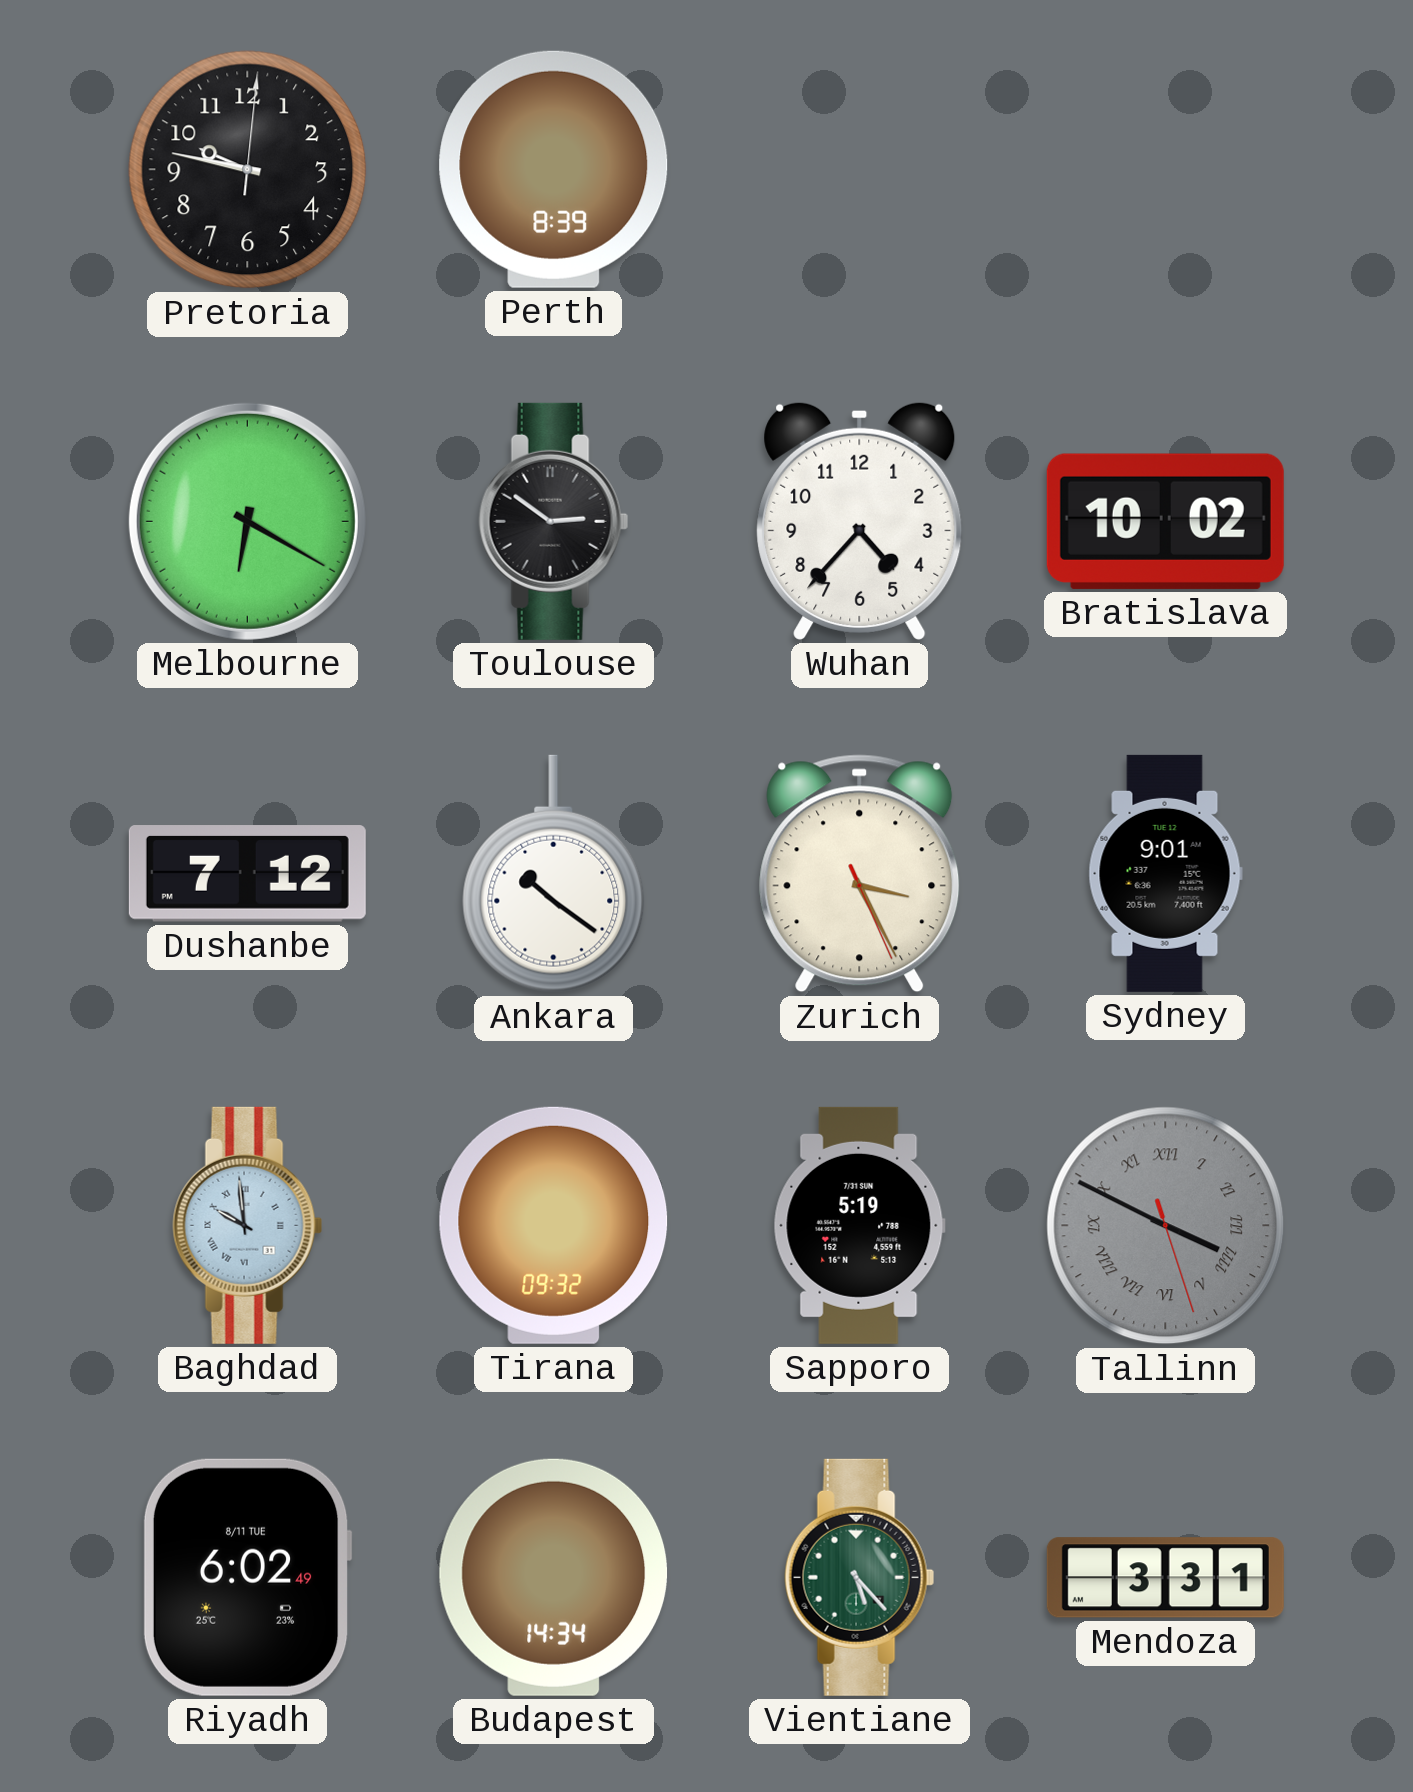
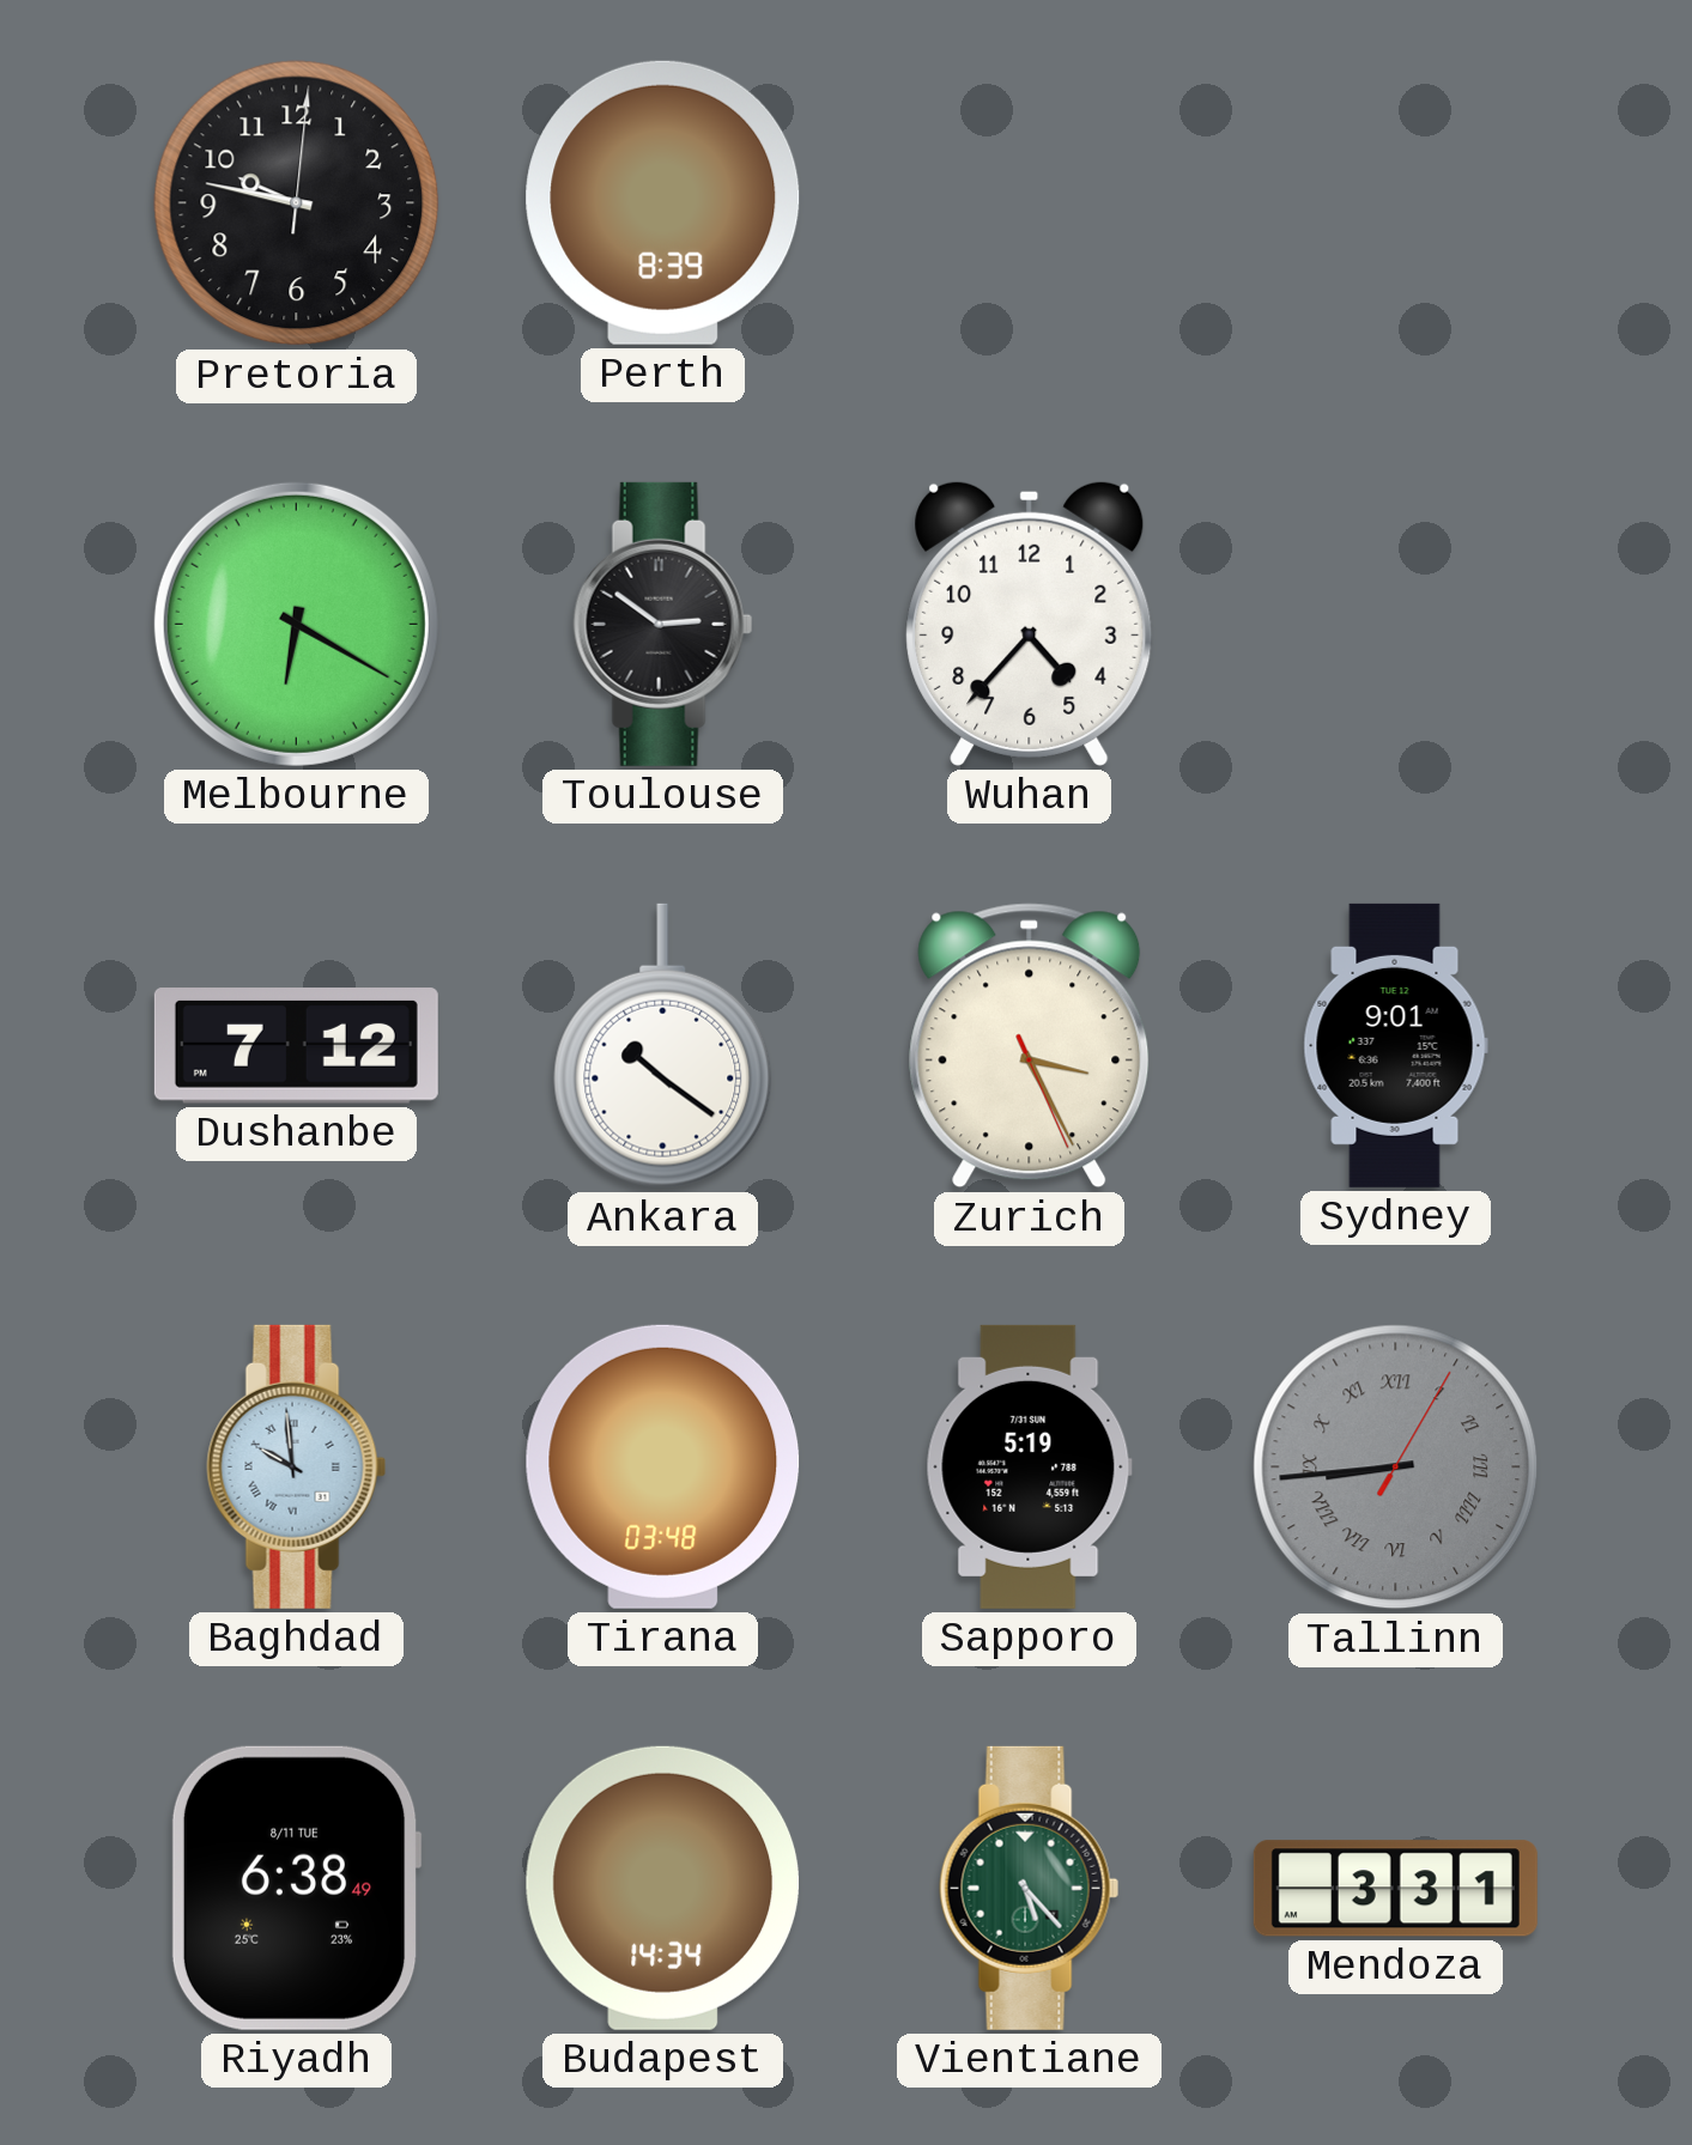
Bratislava: 10:02 -> none
Tirana: 09:32 -> 03:48
Tallinn: 3:49 -> 8:44
Riyadh: 6:02 -> 6:38
